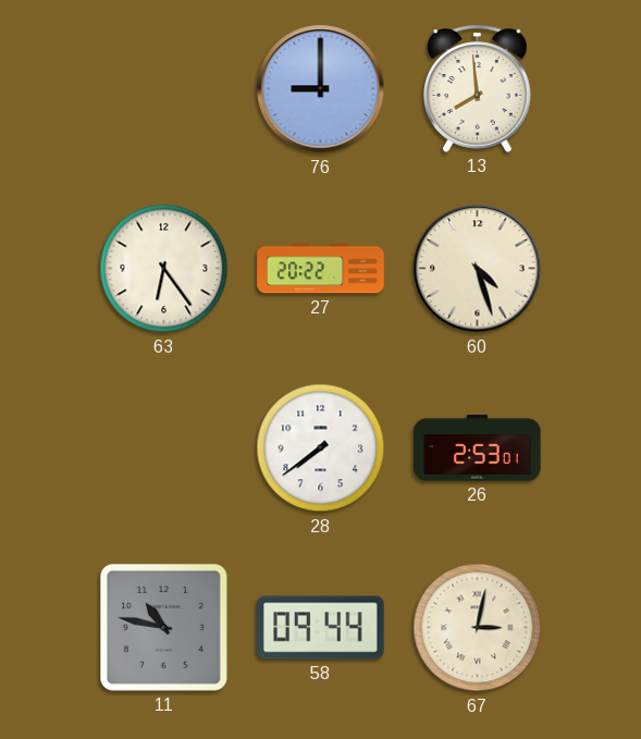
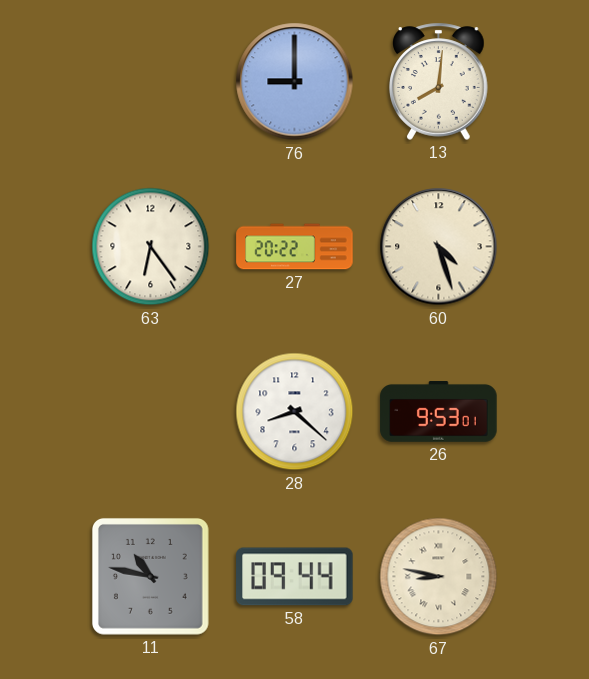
13: 7:59 -> 8:01
28: 7:39 -> 8:22
26: 2:53 -> 9:53
67: 3:02 -> 8:47
